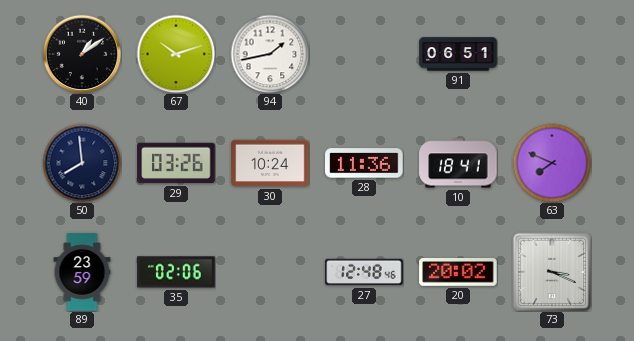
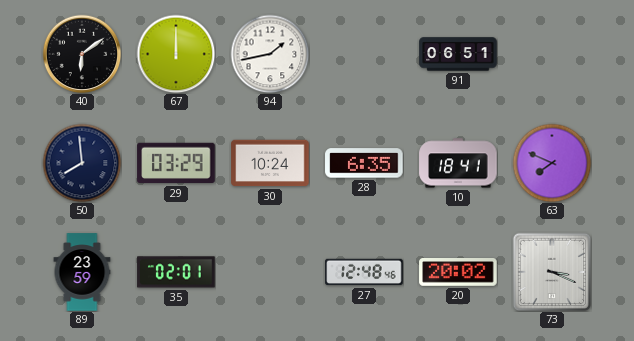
40: 1:09 -> 6:09
67: 10:12 -> 12:00
29: 03:26 -> 03:29
28: 11:36 -> 6:35
35: 02:06 -> 02:01
